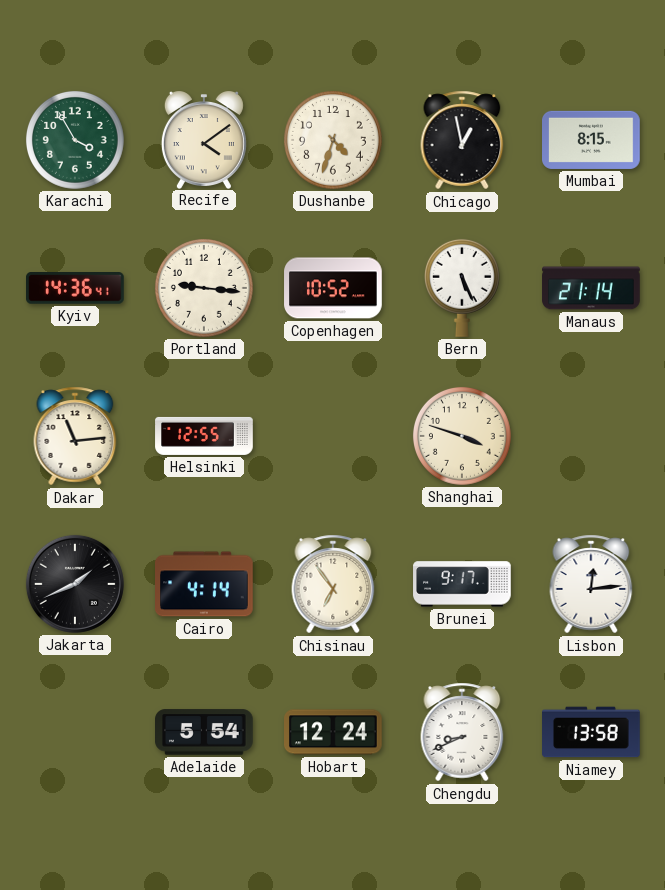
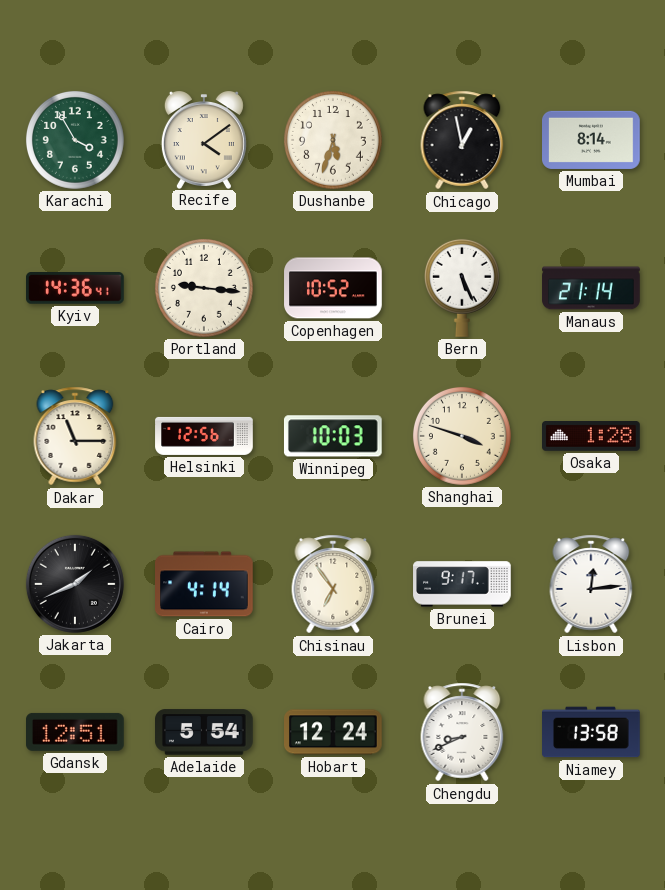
Dushanbe: 4:33 -> 5:33
Mumbai: 8:15 -> 8:14
Dakar: 11:14 -> 11:15
Helsinki: 12:55 -> 12:56
Winnipeg: none -> 10:03
Osaka: none -> 1:28
Gdansk: none -> 12:51
